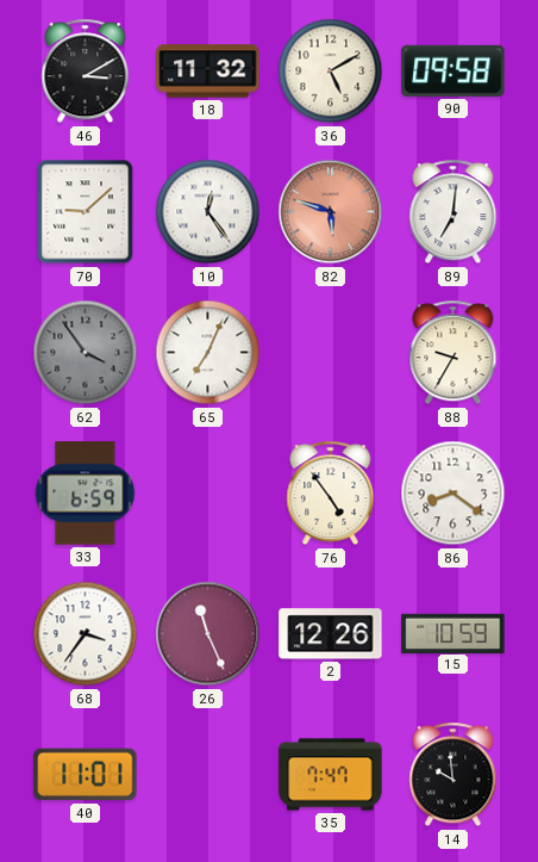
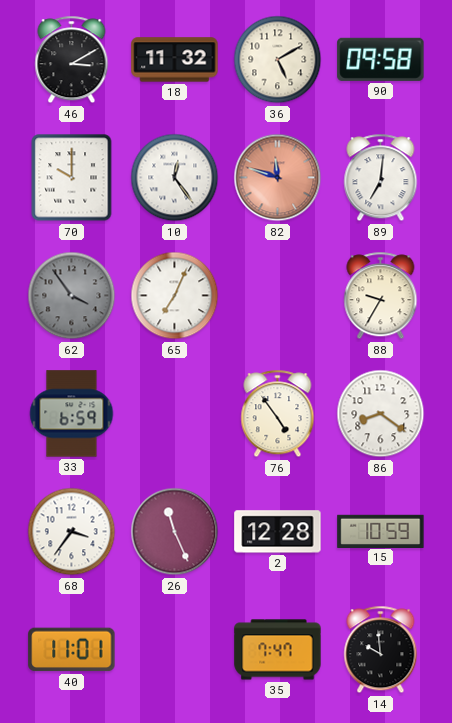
70: 9:08 -> 10:00
82: 5:48 -> 11:48
2: 12:26 -> 12:28
